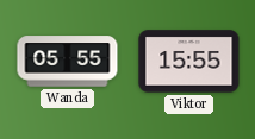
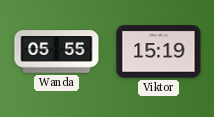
Viktor: 15:55 -> 15:19
